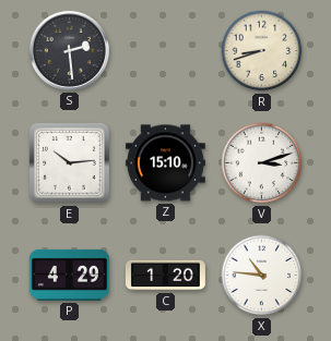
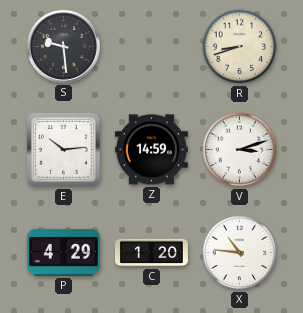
S: 2:29 -> 9:29
Z: 15:10 -> 14:59
